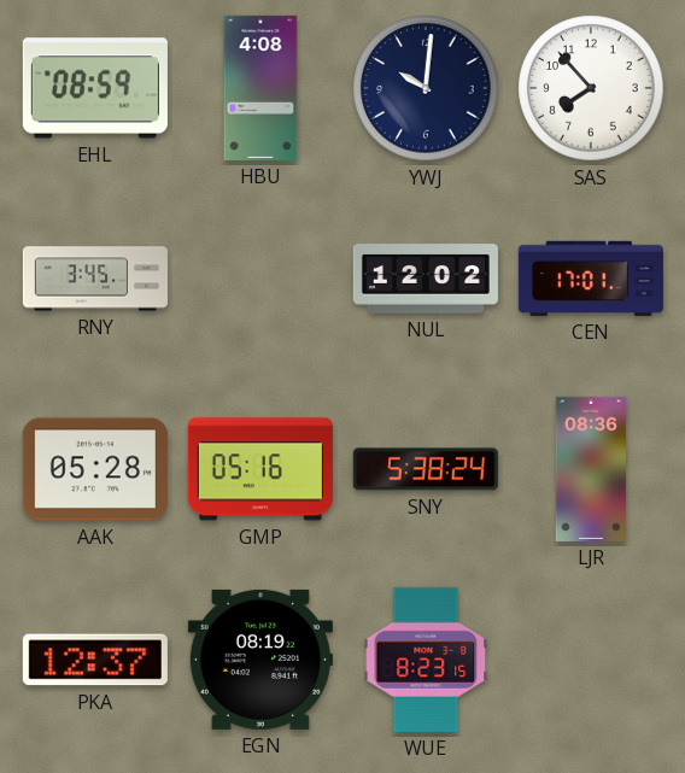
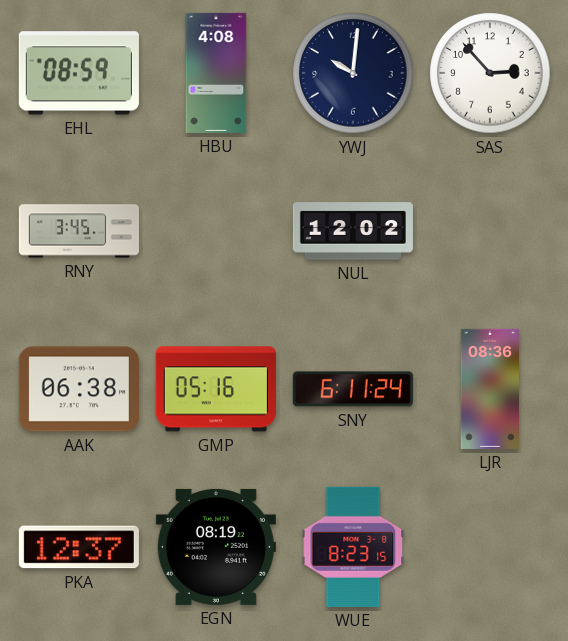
SAS: 7:53 -> 2:53
CEN: 17:01 -> none
AAK: 05:28 -> 06:38
SNY: 5:38 -> 6:11
